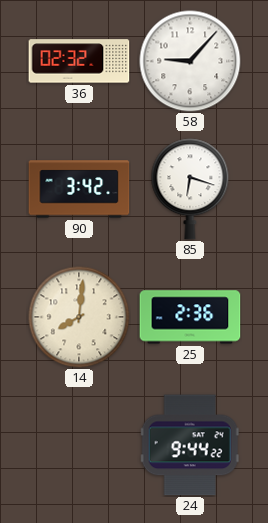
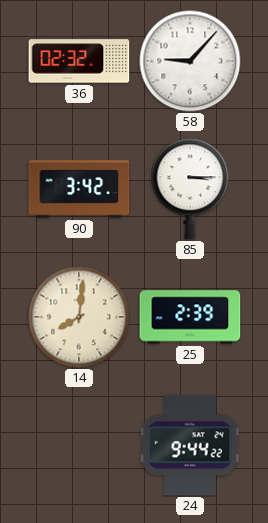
85: 6:18 -> 3:15
25: 2:36 -> 2:39
